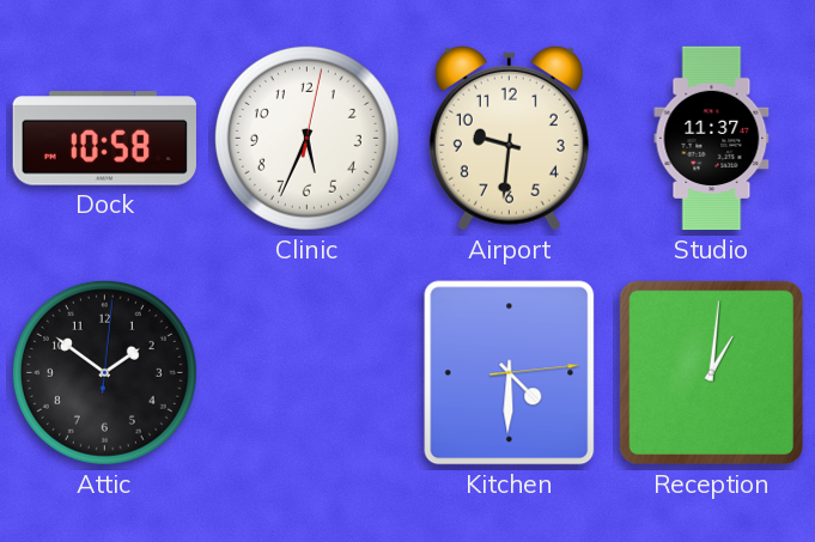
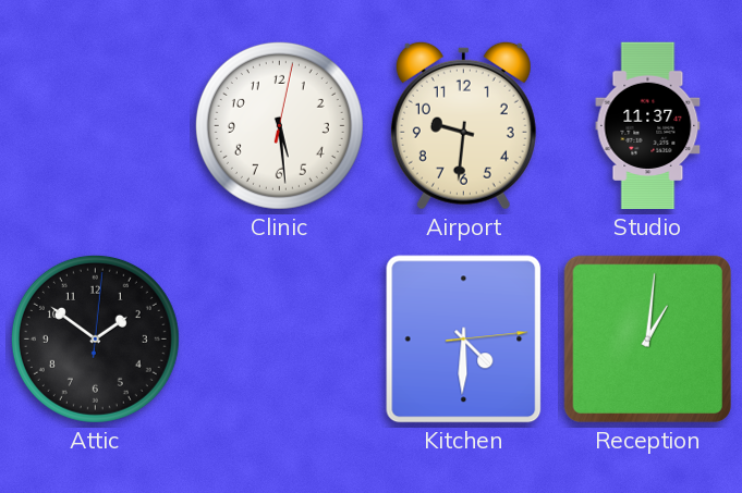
Dock: 10:58 -> none
Clinic: 5:34 -> 5:29
